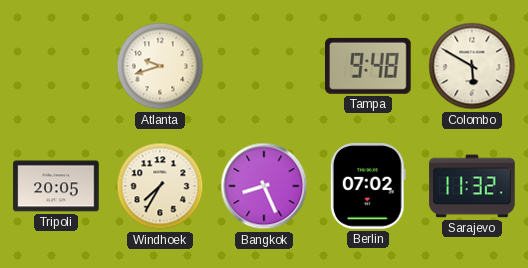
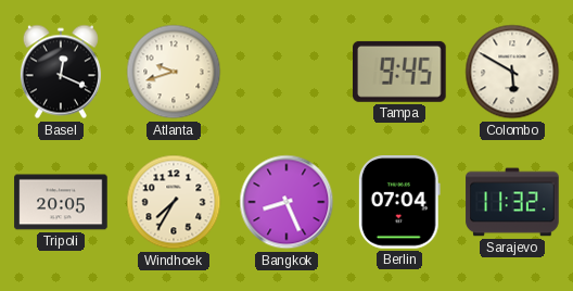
Basel: none -> 12:19
Tampa: 9:48 -> 9:45
Berlin: 07:02 -> 07:04
